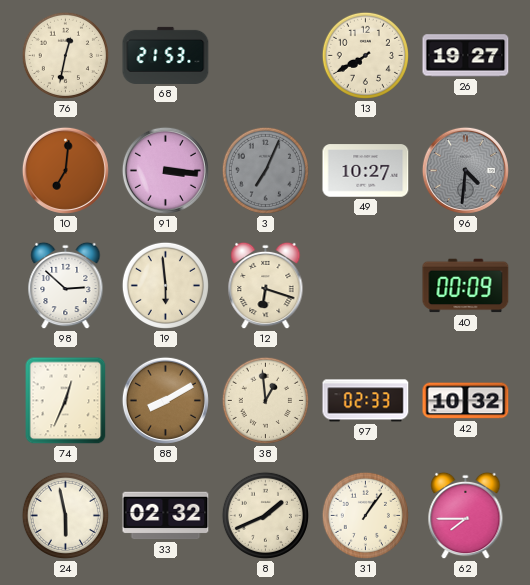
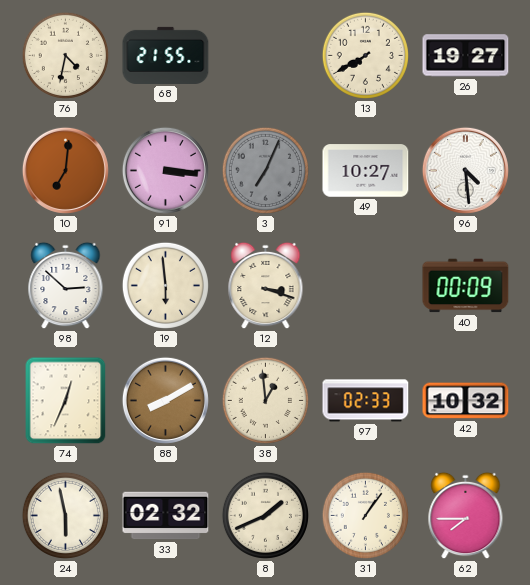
76: 12:32 -> 4:32
68: 21:53 -> 21:55
96: 4:31 -> 4:29
96 dial: grey -> white
12: 6:18 -> 3:18
